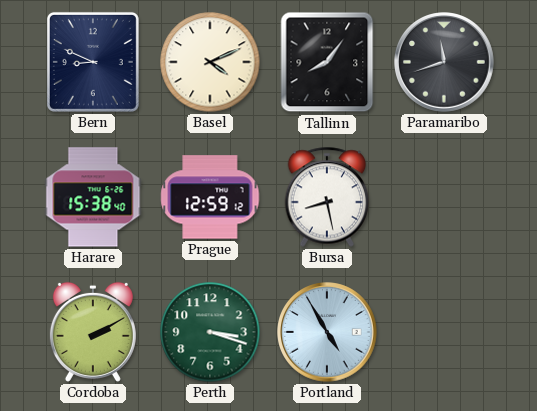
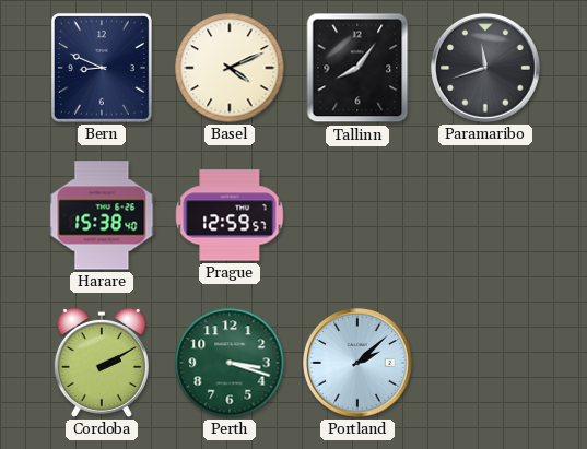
Prague: 12:59:12 -> 12:59:57
Bursa: 8:28 -> none
Portland: 4:55 -> 2:08
